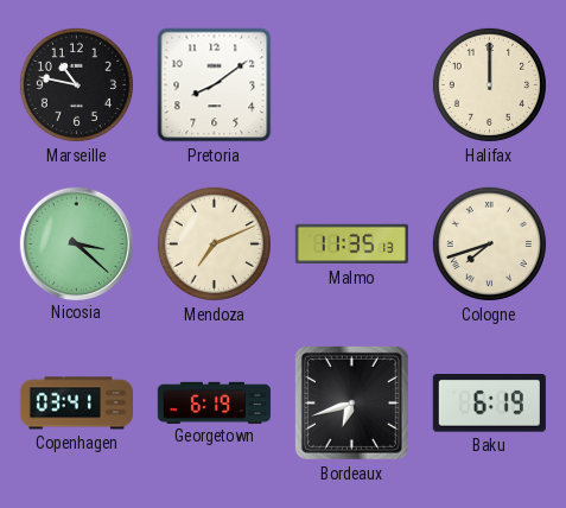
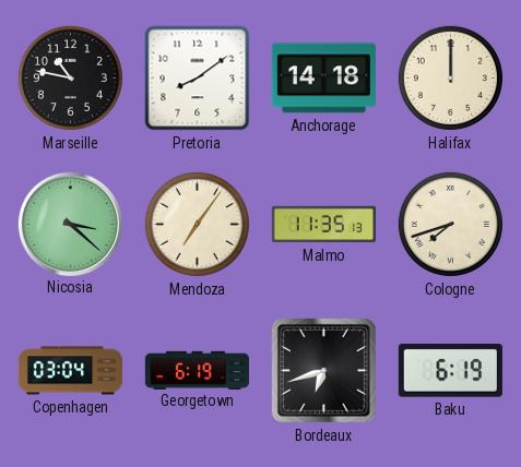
Anchorage: none -> 14:18
Mendoza: 7:11 -> 7:06
Copenhagen: 03:41 -> 03:04
